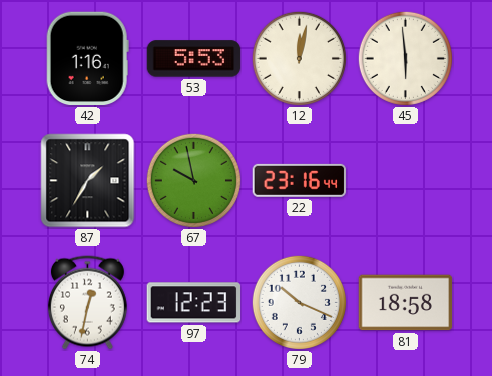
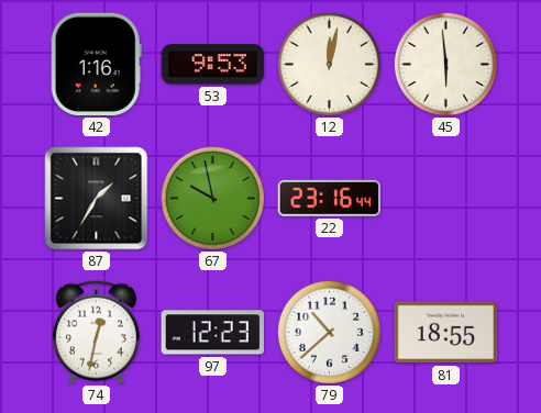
53: 5:53 -> 9:53
79: 10:19 -> 10:38
81: 18:58 -> 18:55
